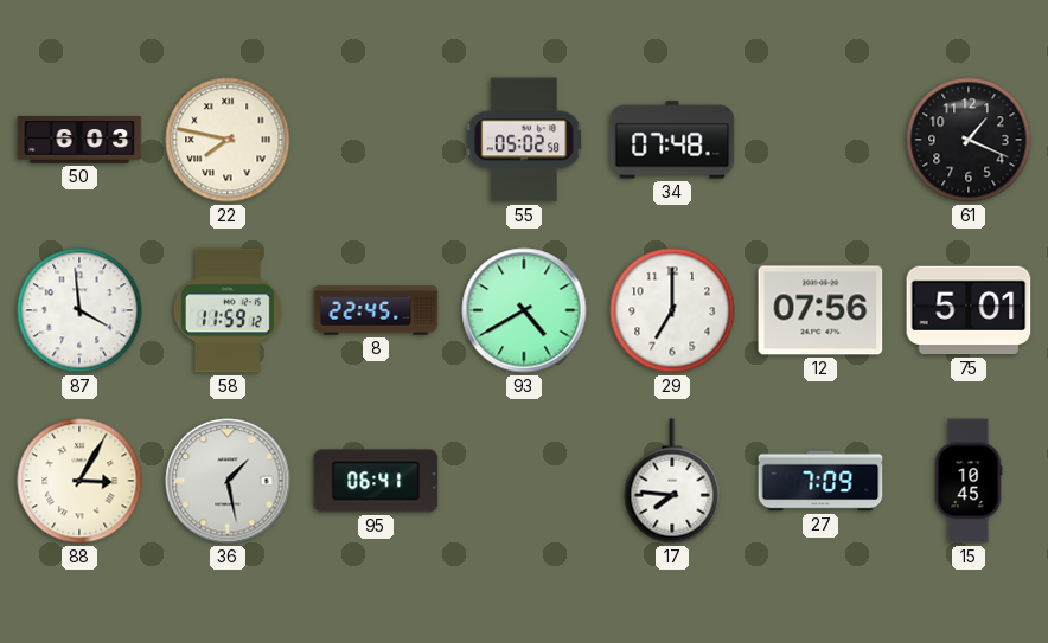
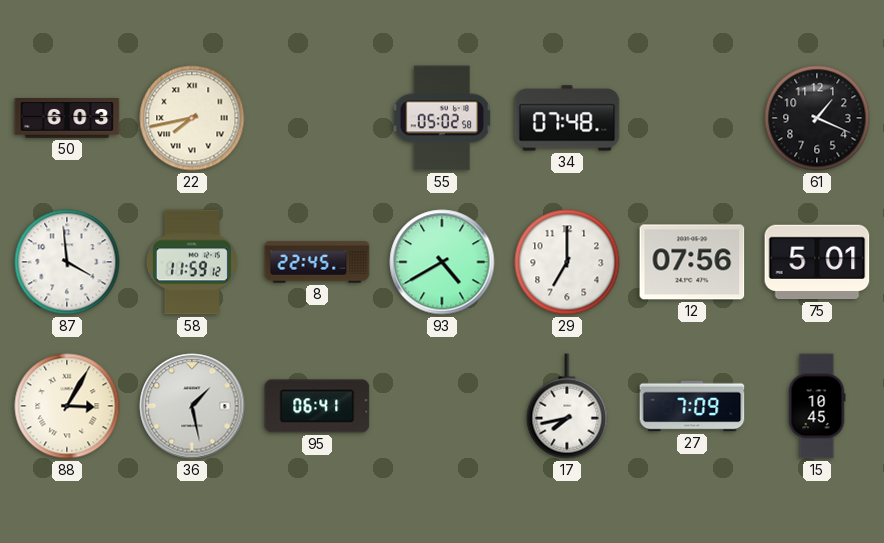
22: 7:47 -> 7:43
17: 7:46 -> 7:43
